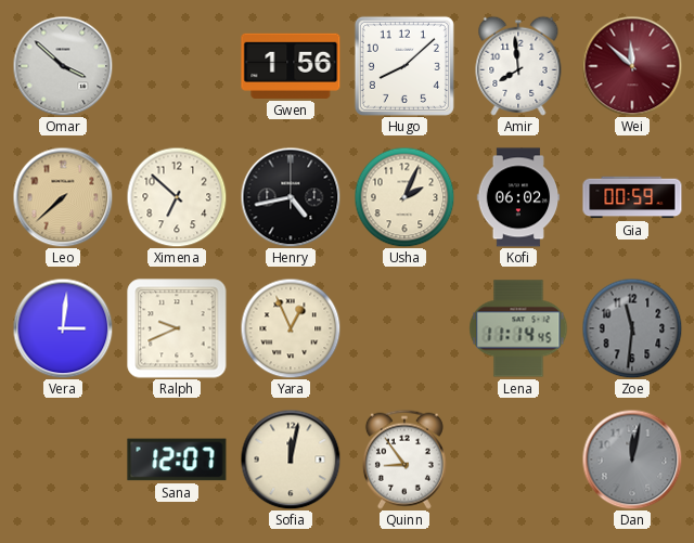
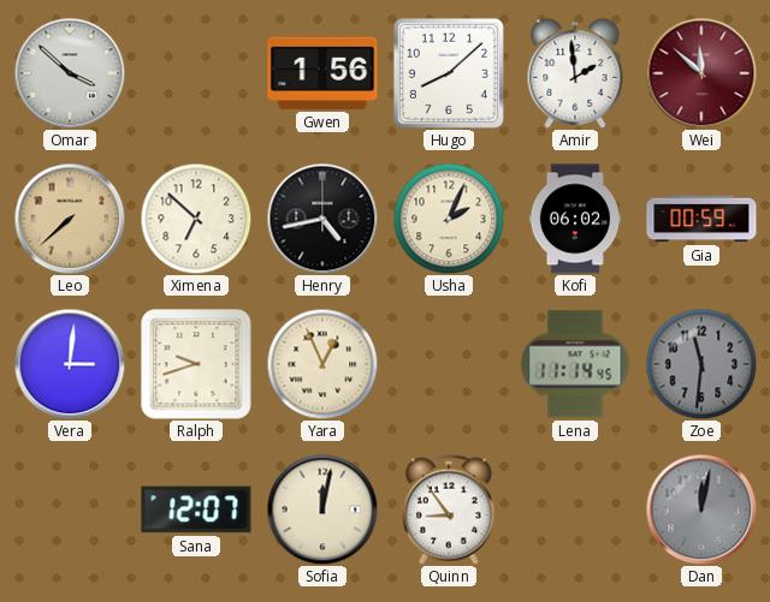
Amir: 7:59 -> 1:59
Ralph: 9:41 -> 9:42
